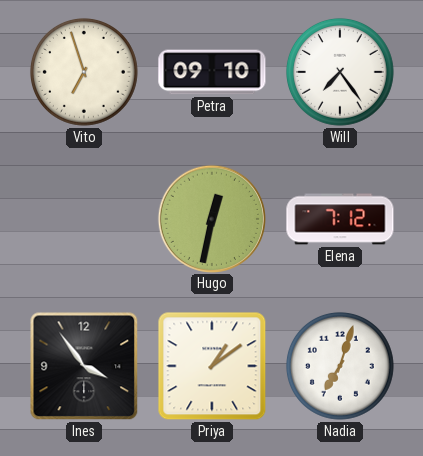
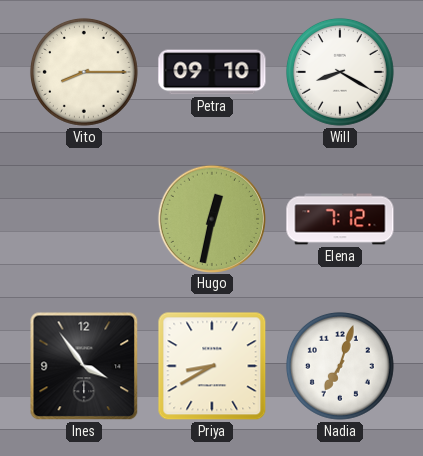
Vito: 6:57 -> 8:15
Will: 7:24 -> 8:20
Priya: 1:09 -> 8:40
